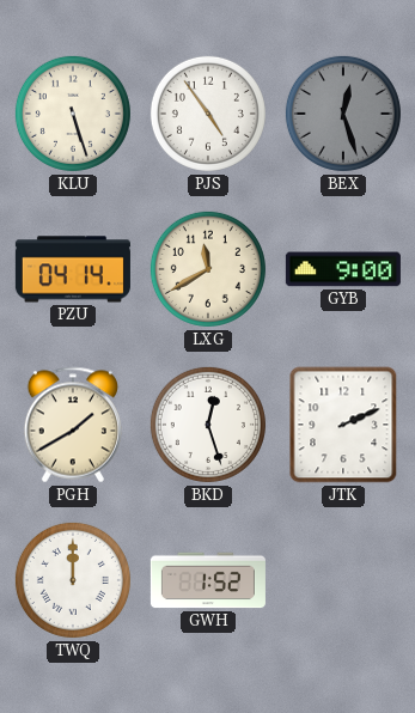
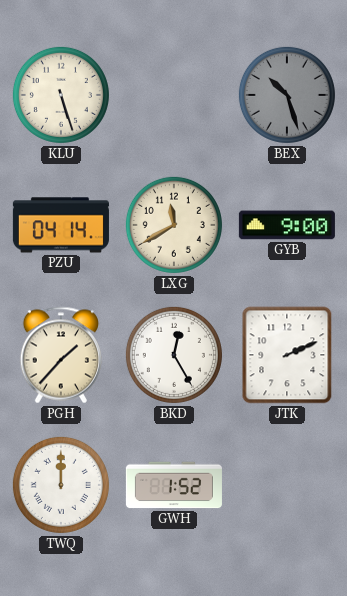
PJS: 4:54 -> none
BEX: 12:27 -> 10:27
PGH: 1:40 -> 1:37
BKD: 12:27 -> 12:25
